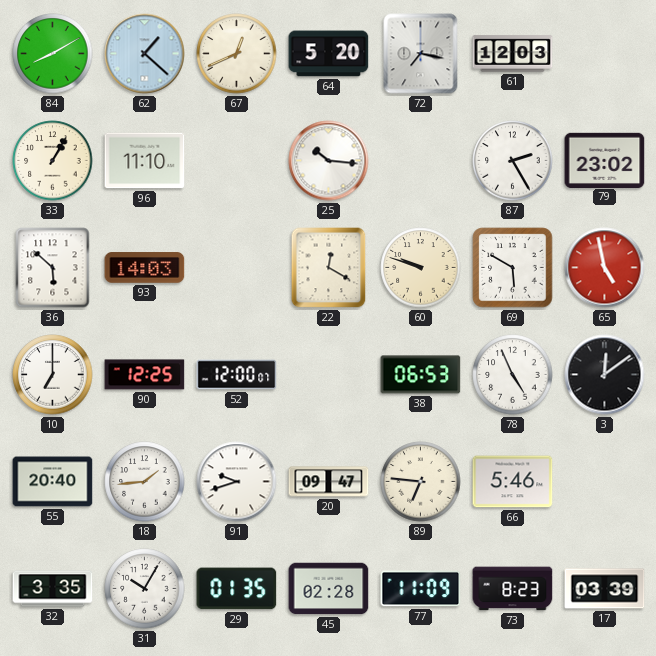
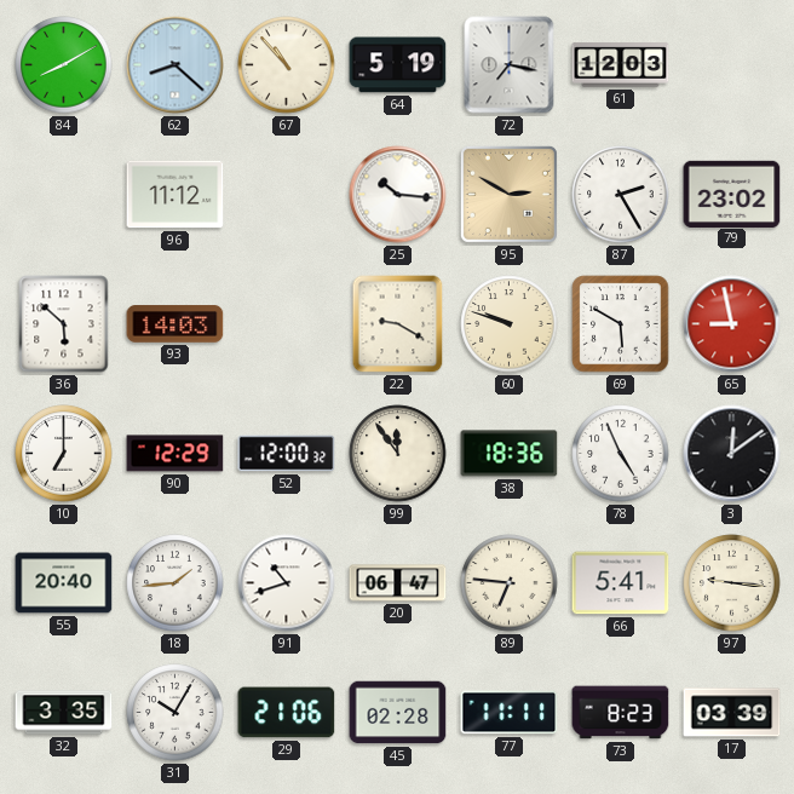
62: 1:22 -> 8:22
67: 12:41 -> 10:53
64: 5:20 -> 5:19
33: 1:05 -> none
96: 11:10 -> 11:12
95: none -> 2:50
22: 12:20 -> 9:20
65: 4:58 -> 8:58
90: 12:25 -> 12:29
52: 12:00:07 -> 12:00:32
99: none -> 11:54
38: 06:53 -> 18:36
91: 9:42 -> 10:42
20: 09:47 -> 06:47
66: 5:46 -> 5:41
97: none -> 9:16
29: 01:35 -> 21:06
77: 11:09 -> 11:11
